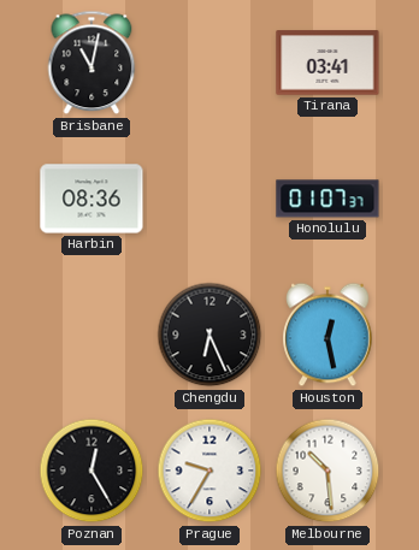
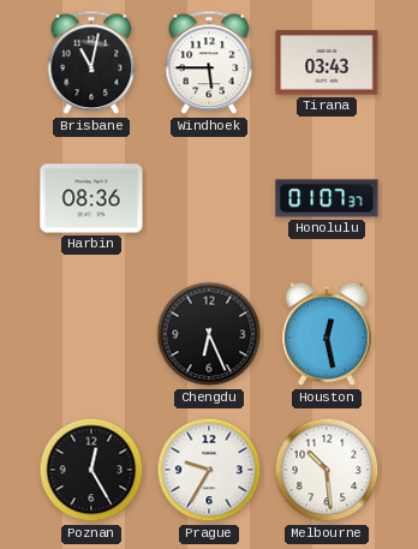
Windhoek: none -> 5:45
Tirana: 03:41 -> 03:43
